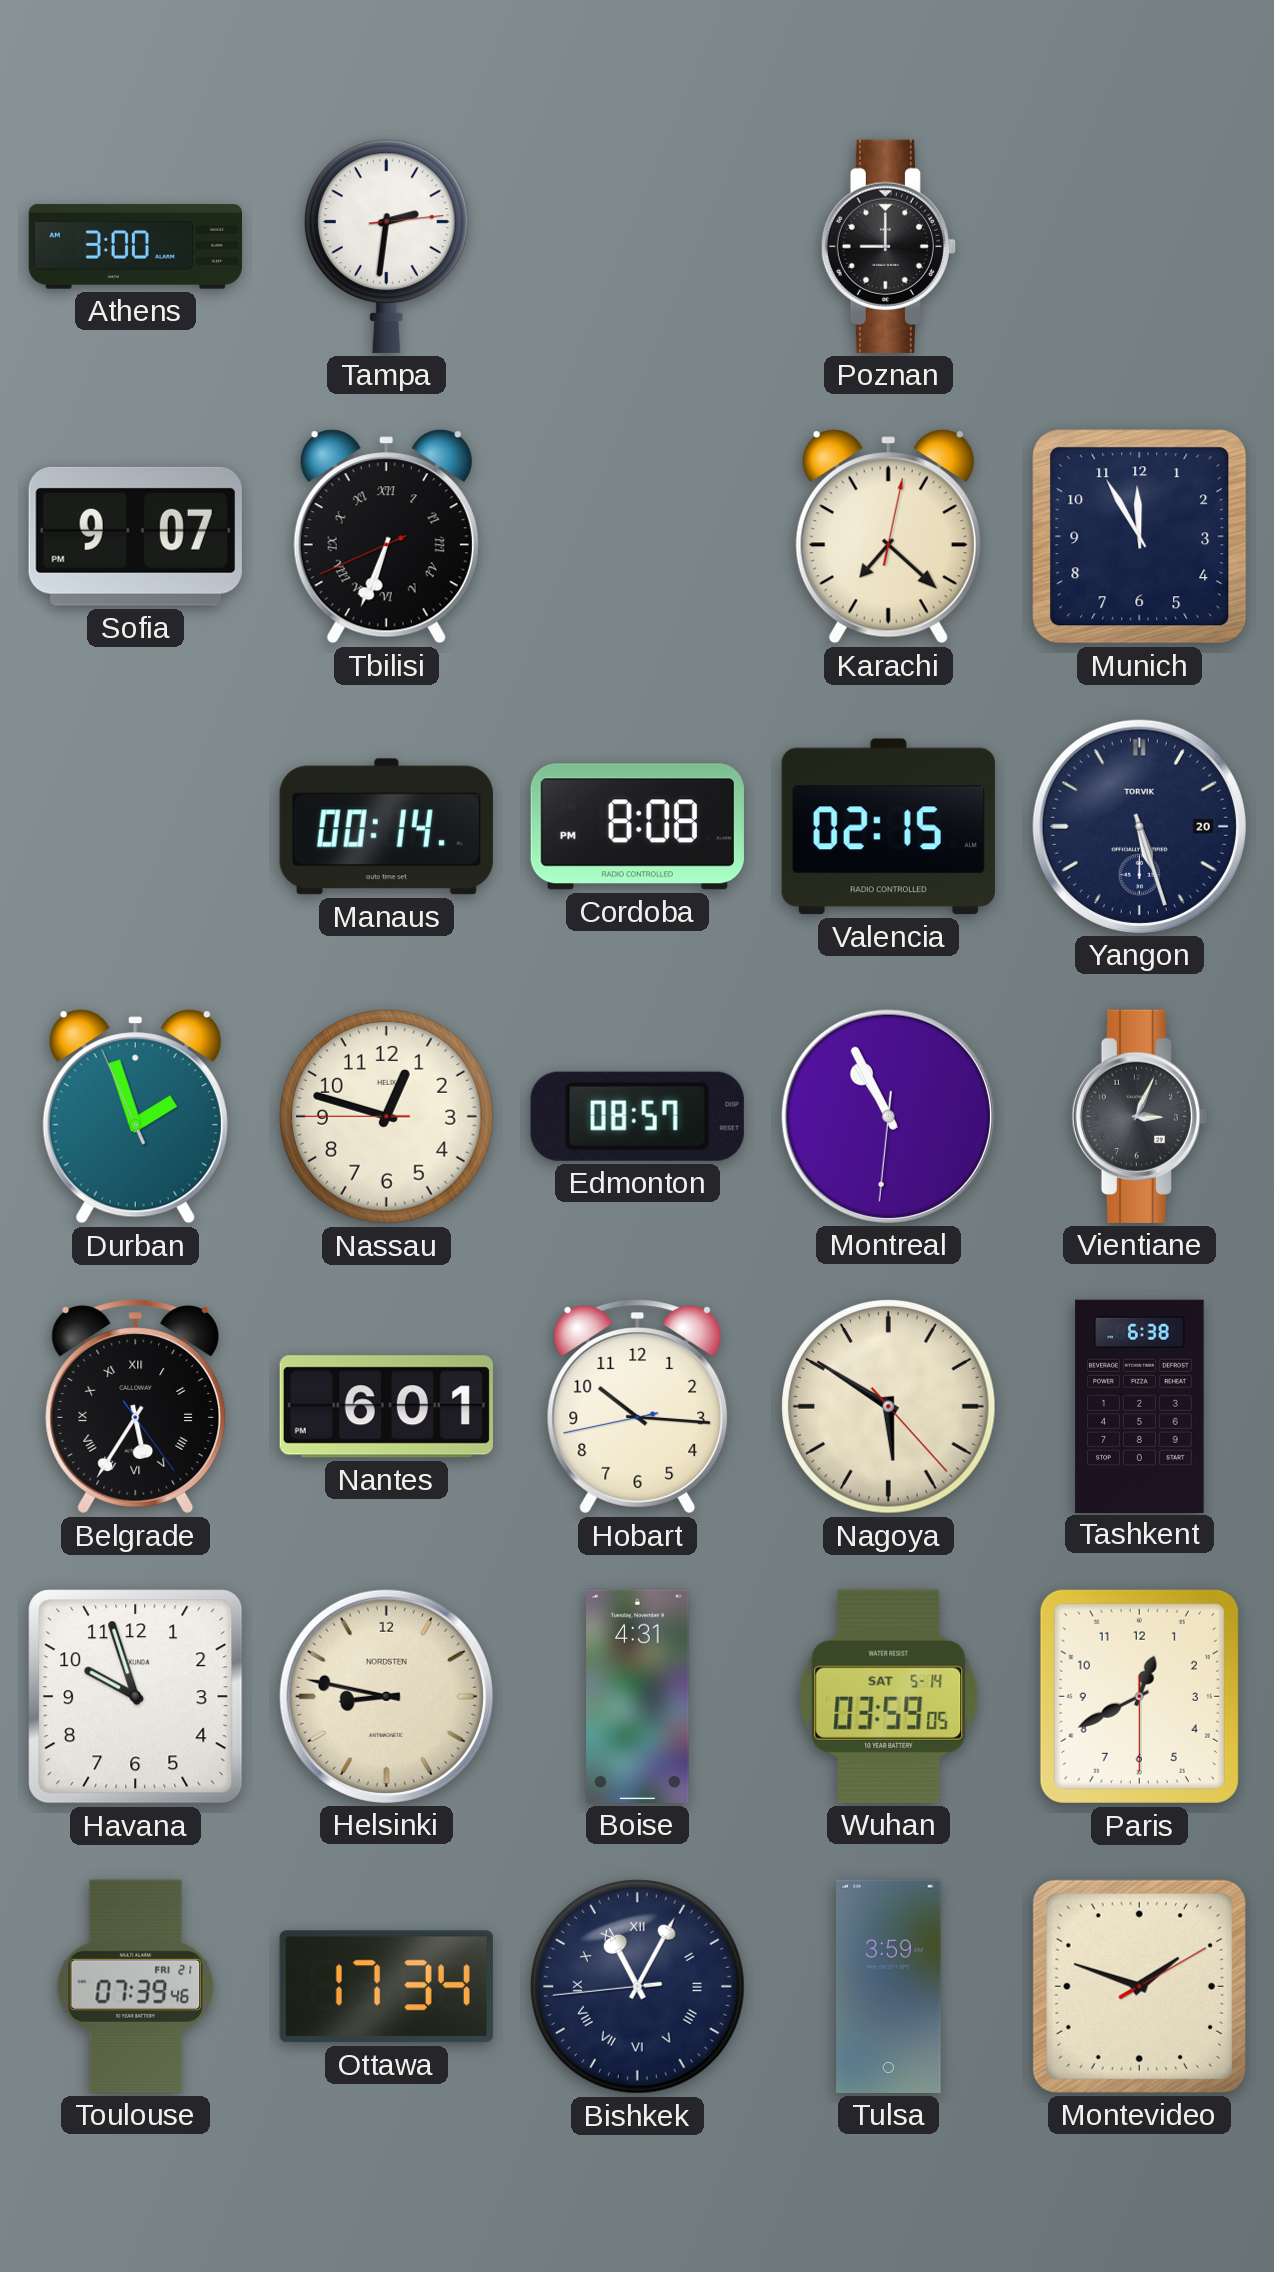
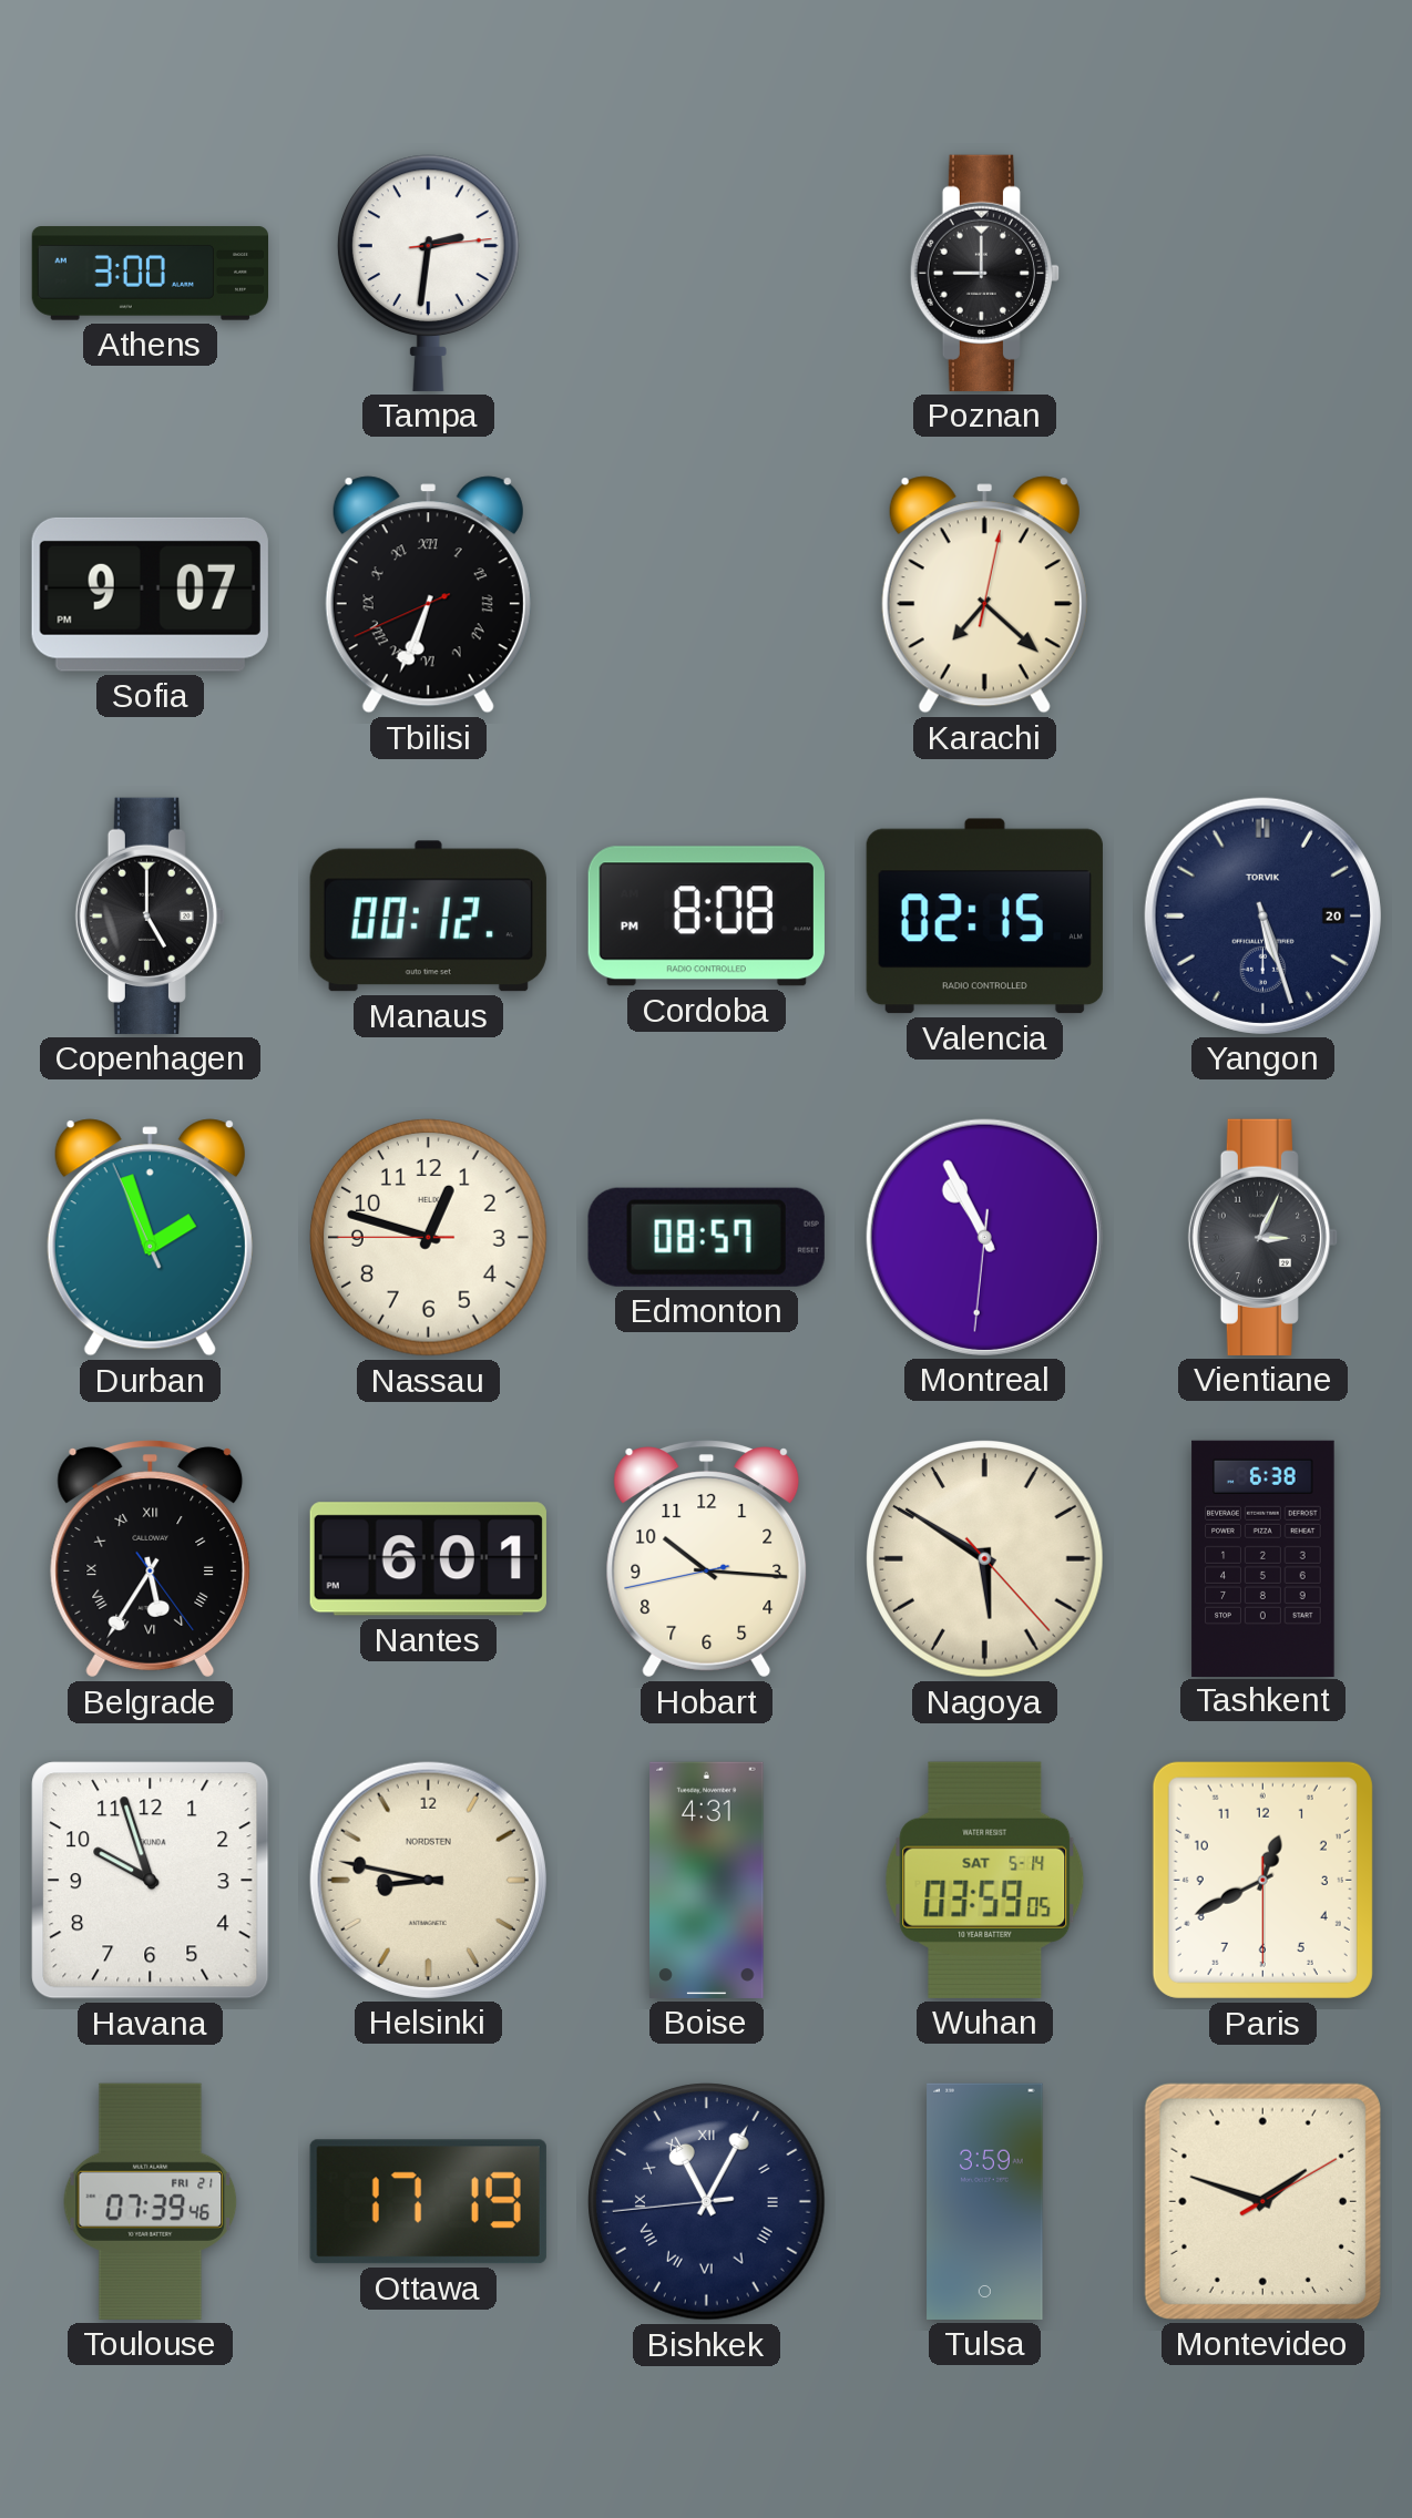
Munich: 11:55 -> none
Copenhagen: none -> 5:00
Manaus: 00:14 -> 00:12
Ottawa: 17:34 -> 17:19
